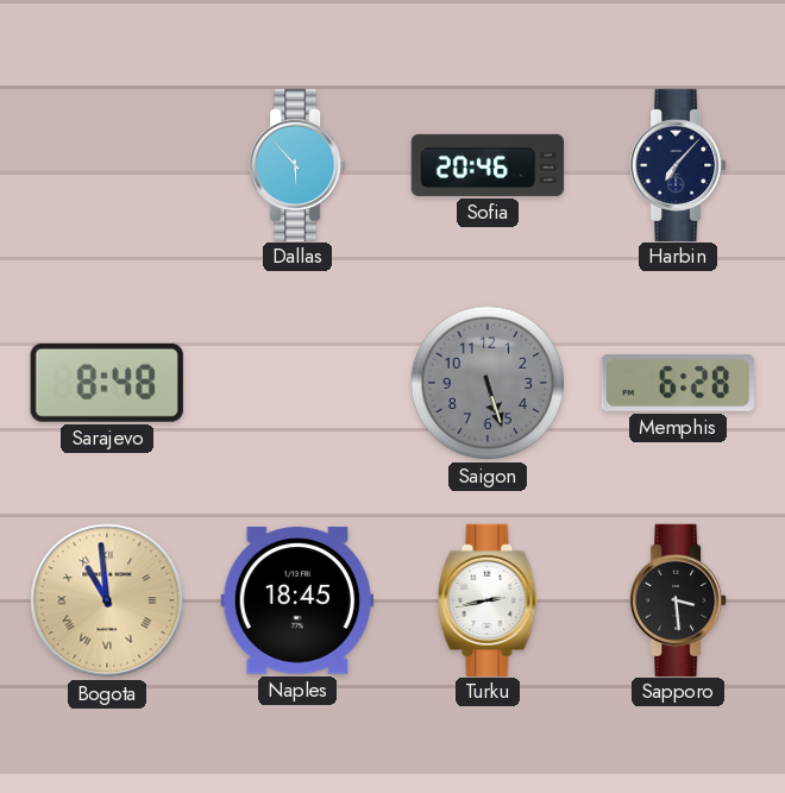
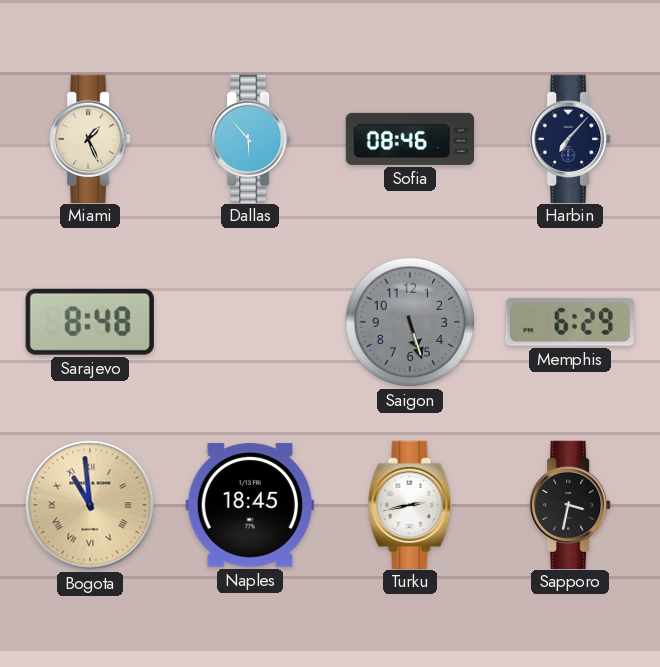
Miami: none -> 1:26
Sofia: 20:46 -> 08:46
Memphis: 6:28 -> 6:29
Sapporo: 3:29 -> 3:32
